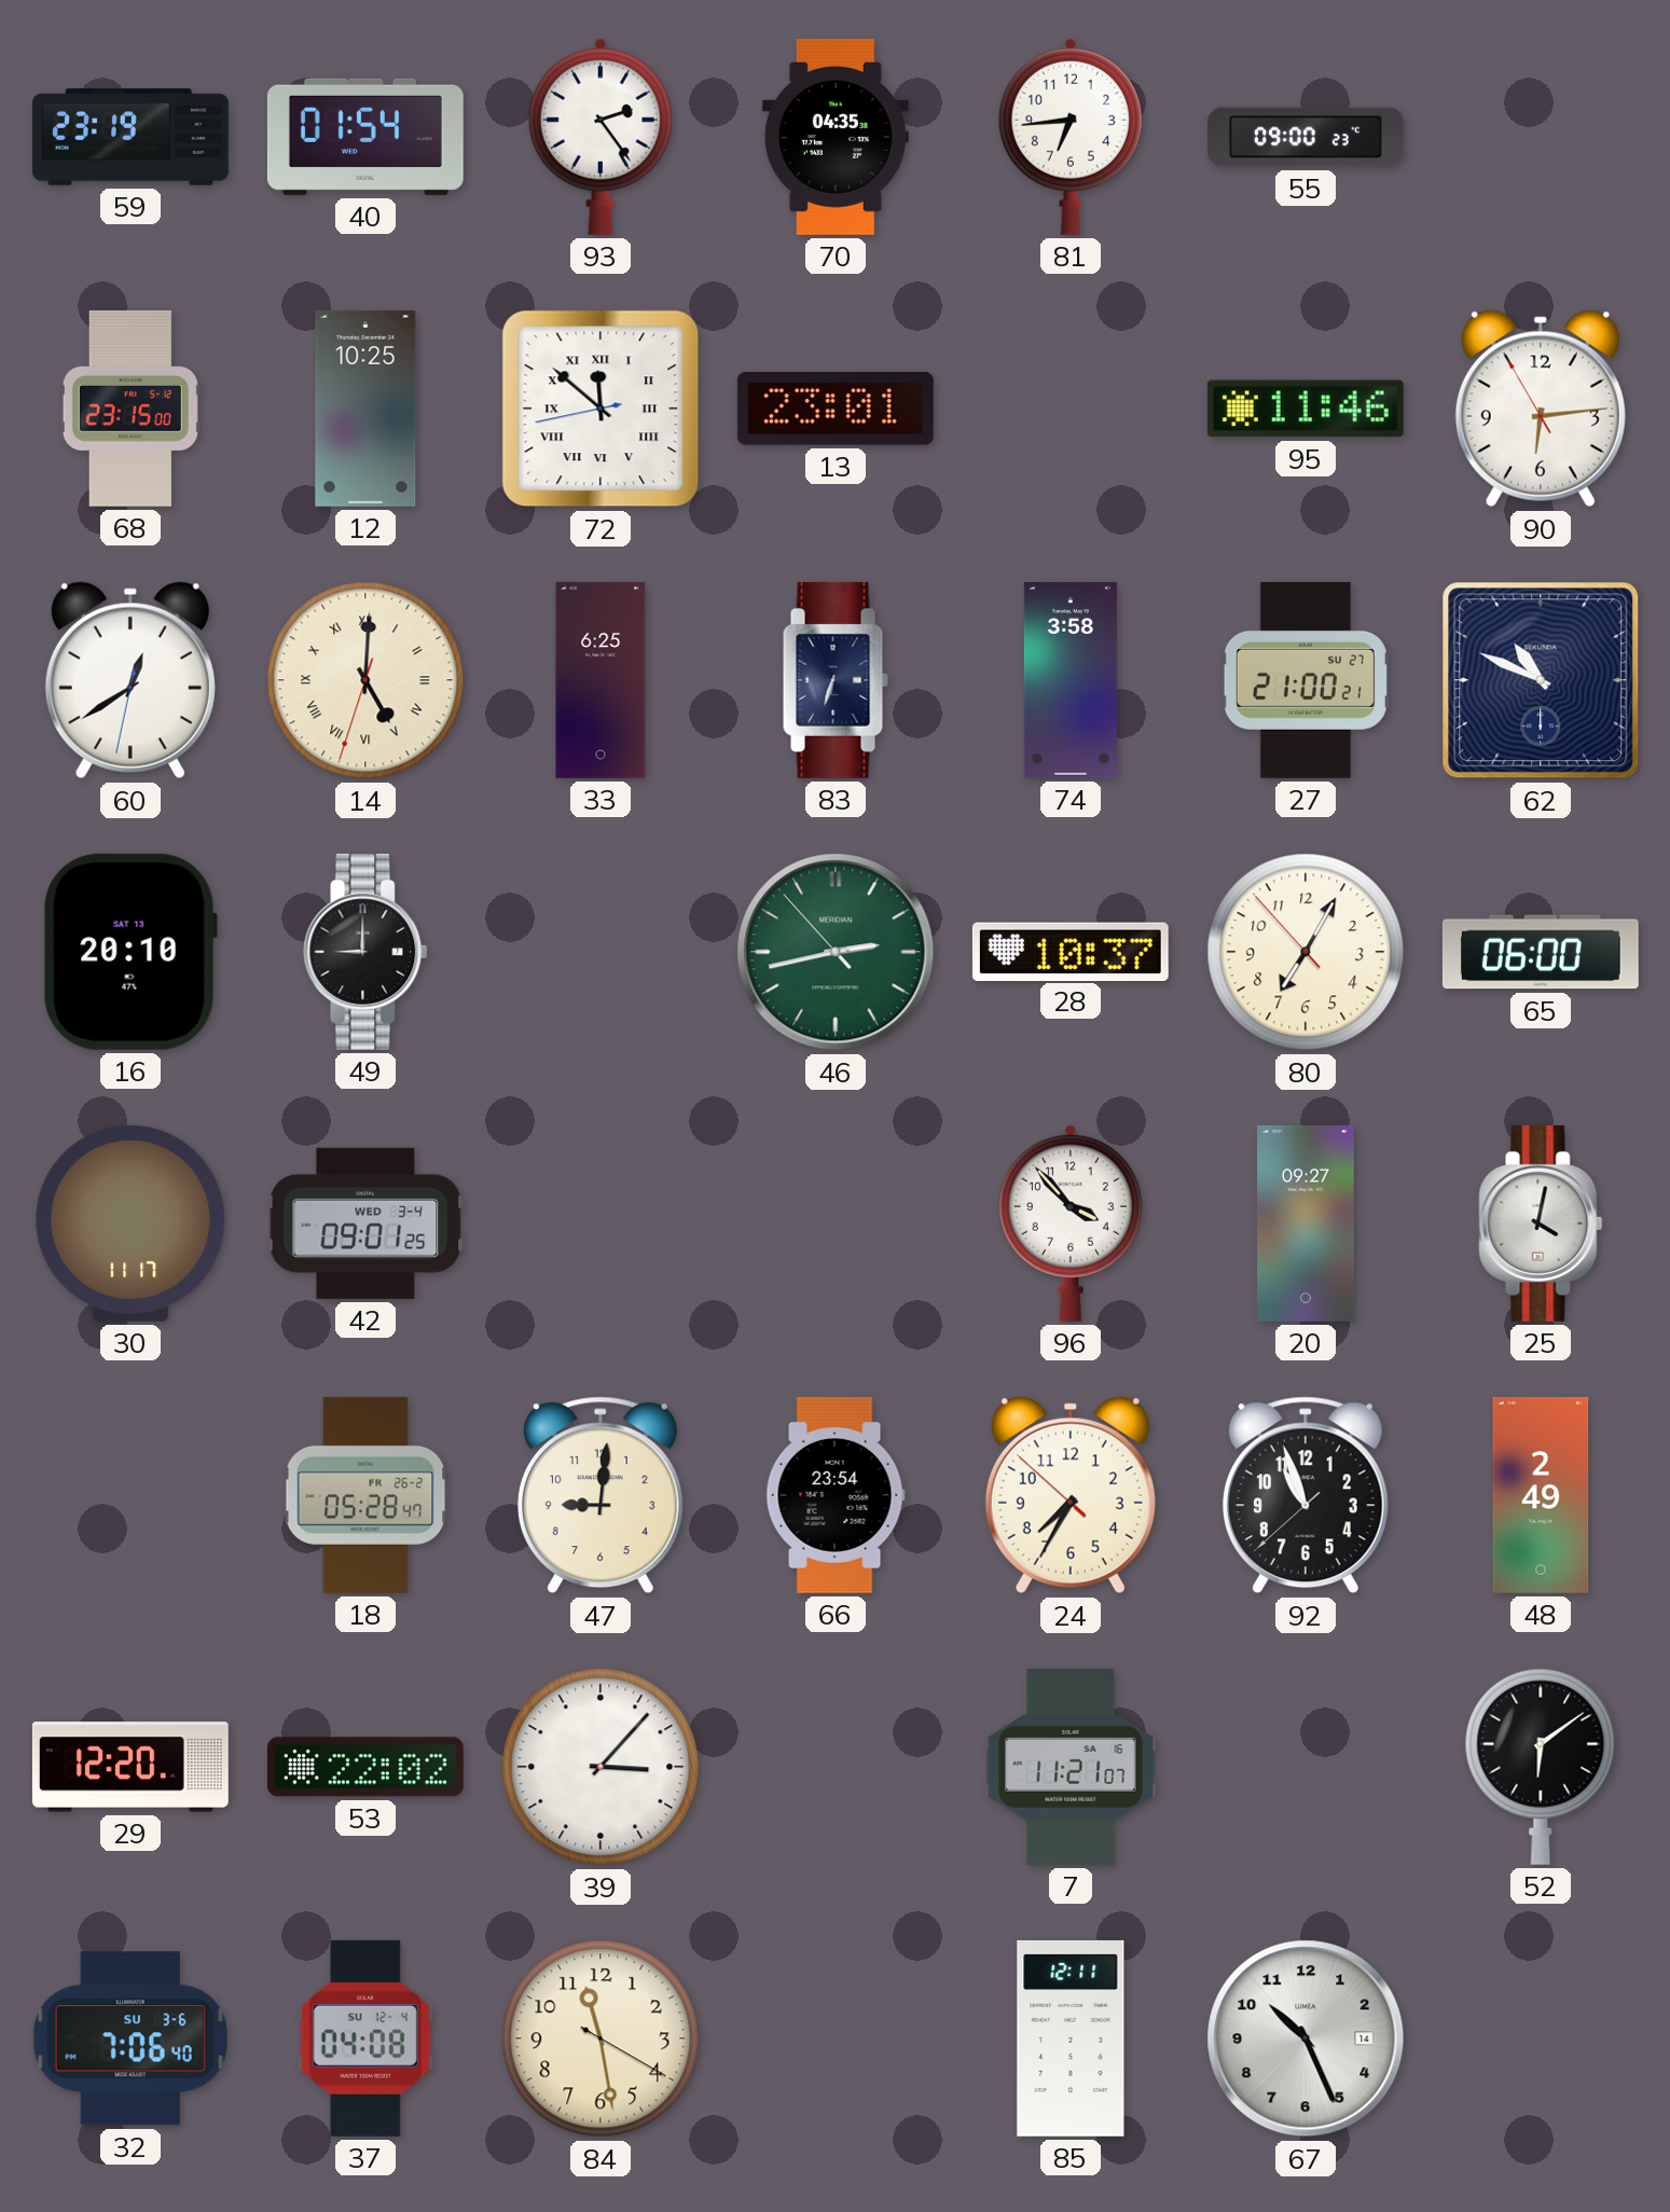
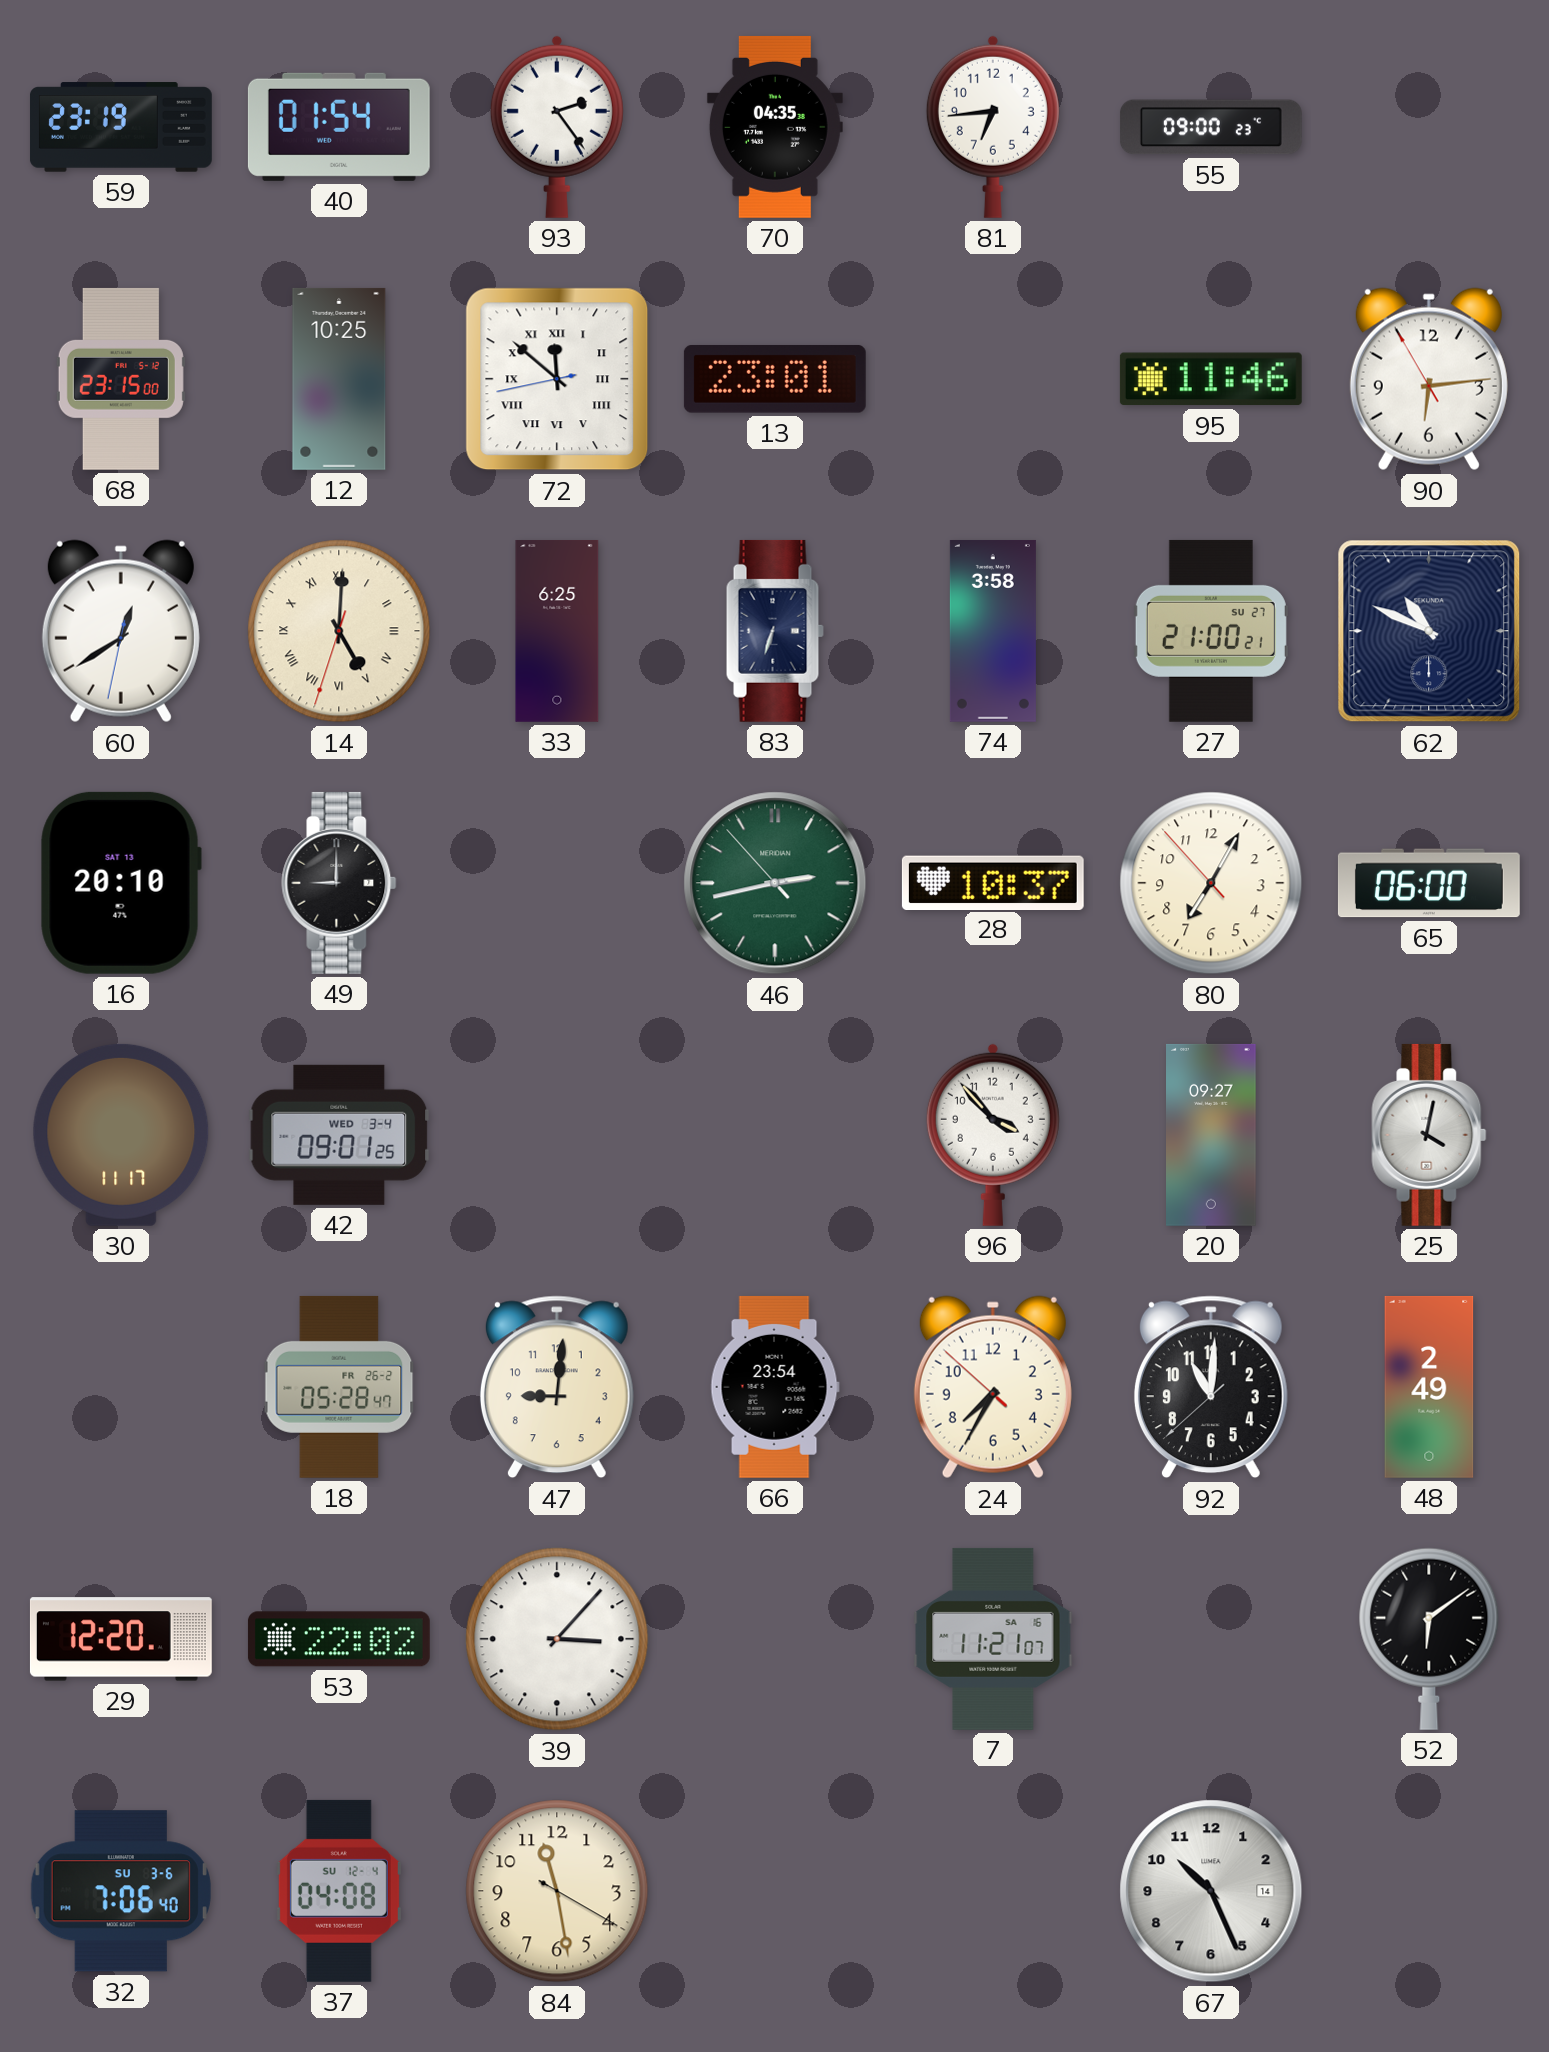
92: 10:56 -> 11:00
85: 12:11 -> none
